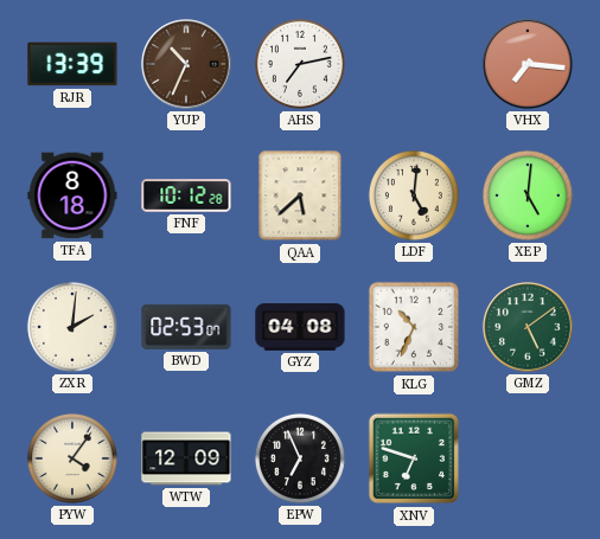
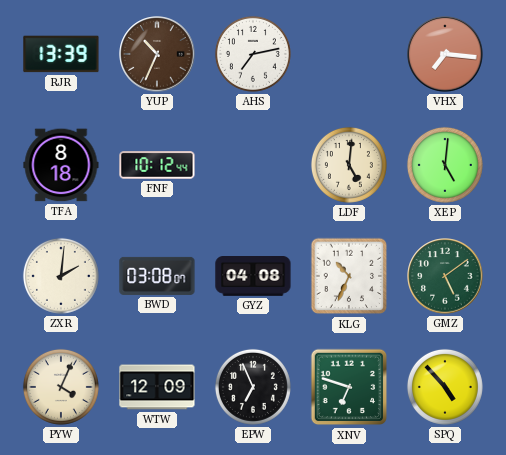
FNF: 10:12:28 -> 10:12:44
QAA: 5:38 -> none
BWD: 02:53 -> 03:08
PYW: 4:06 -> 4:04
SPQ: none -> 4:53
